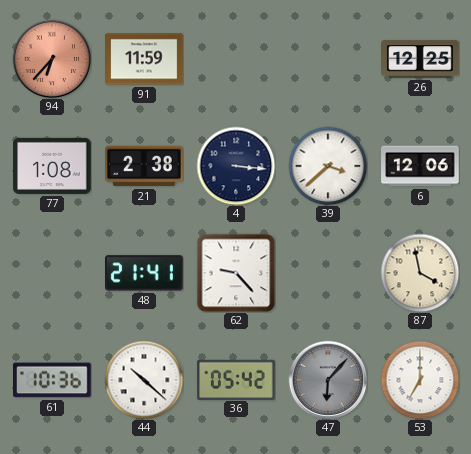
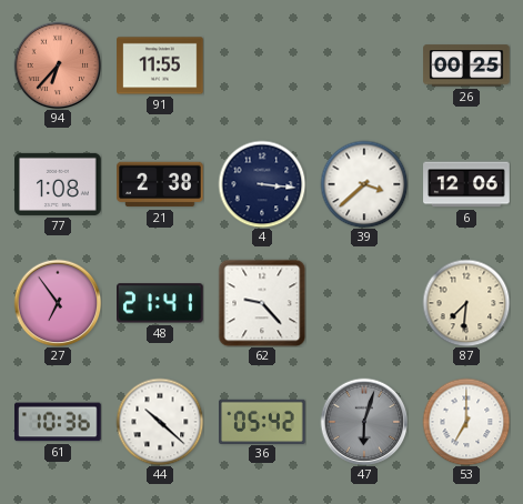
91: 11:59 -> 11:55
26: 12:25 -> 00:25
27: none -> 6:54
87: 3:58 -> 7:31
47: 6:07 -> 6:03
